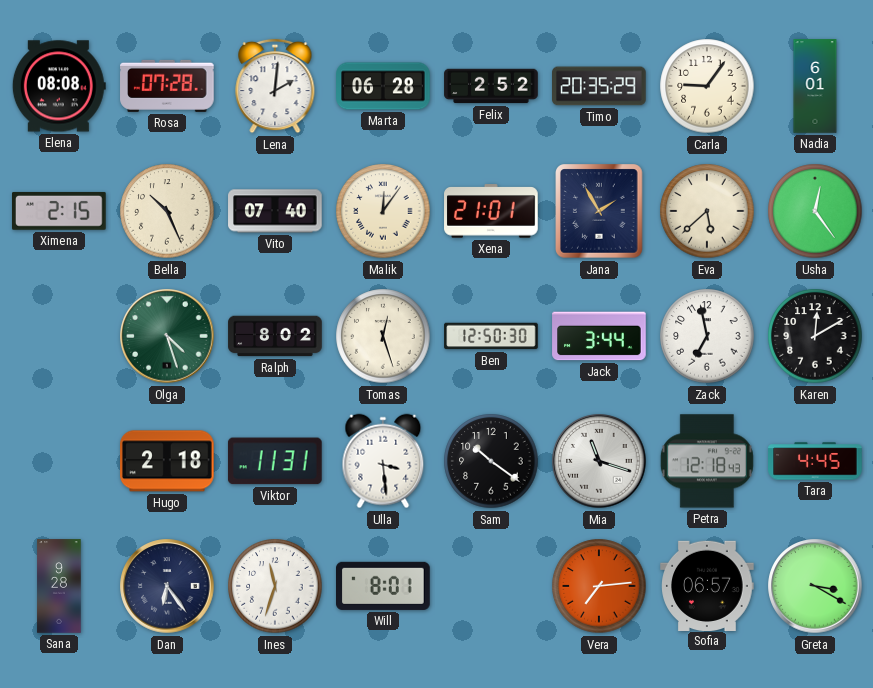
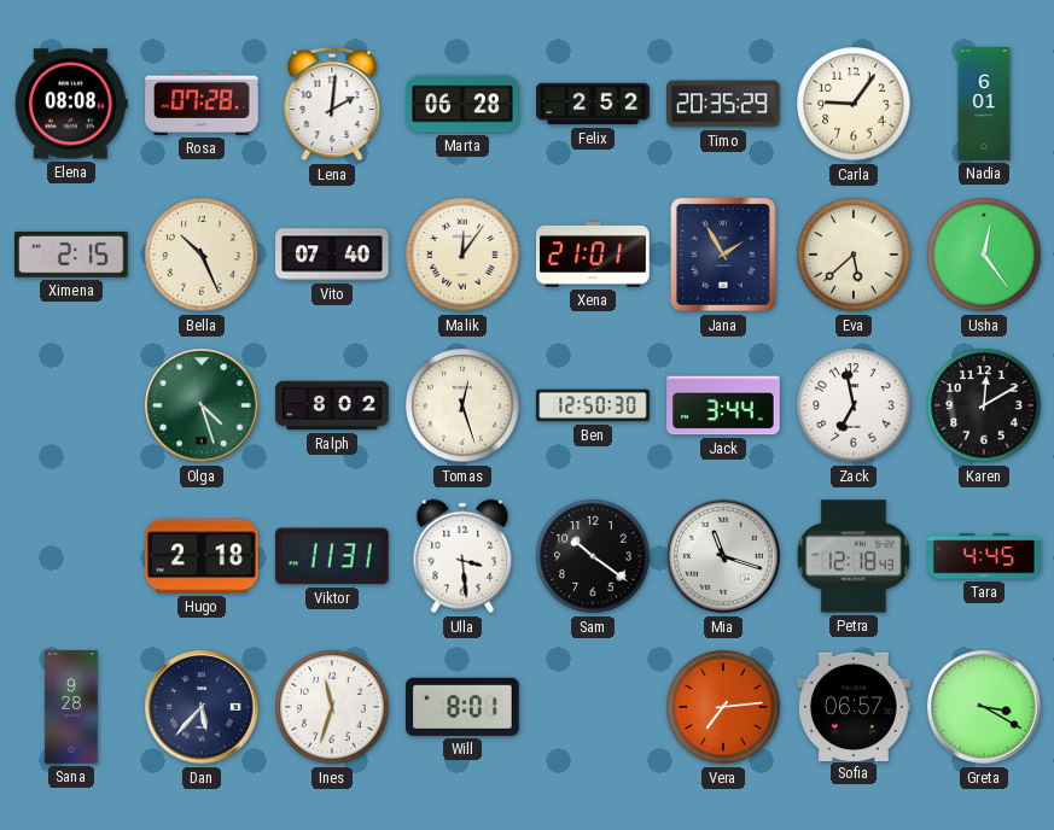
Dan: 6:24 -> 5:37
